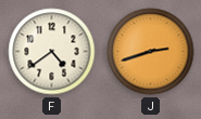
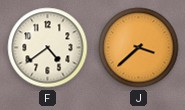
J: 2:42 -> 3:38
